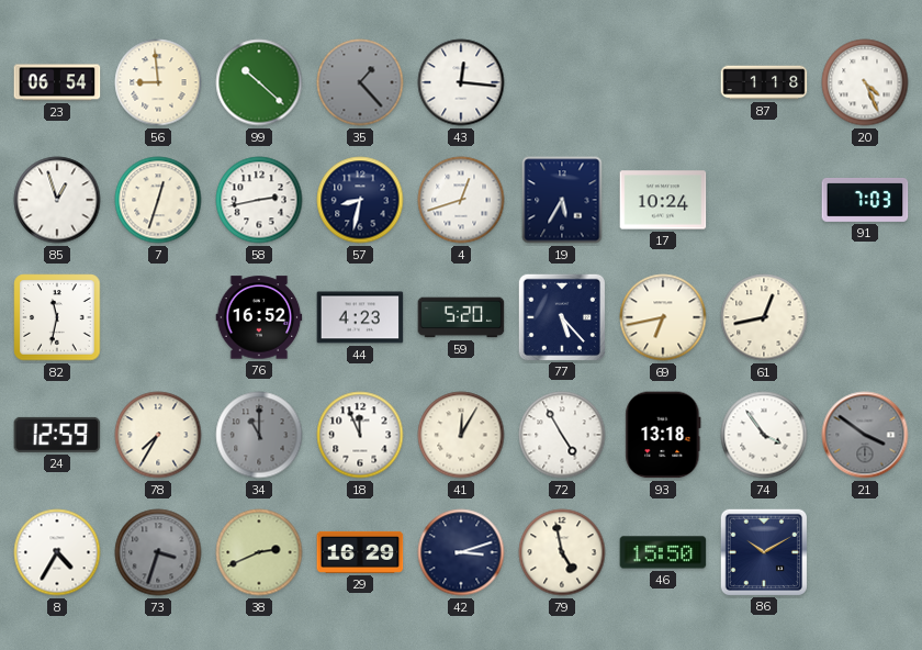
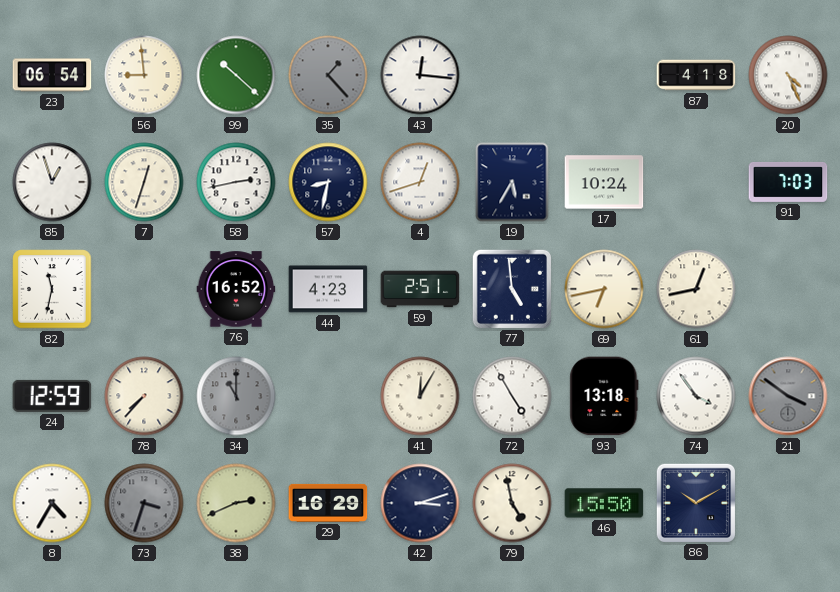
87: 1:18 -> 4:18
59: 5:20 -> 2:51
77: 5:23 -> 4:59
78: 7:35 -> 7:37
18: 11:56 -> none
